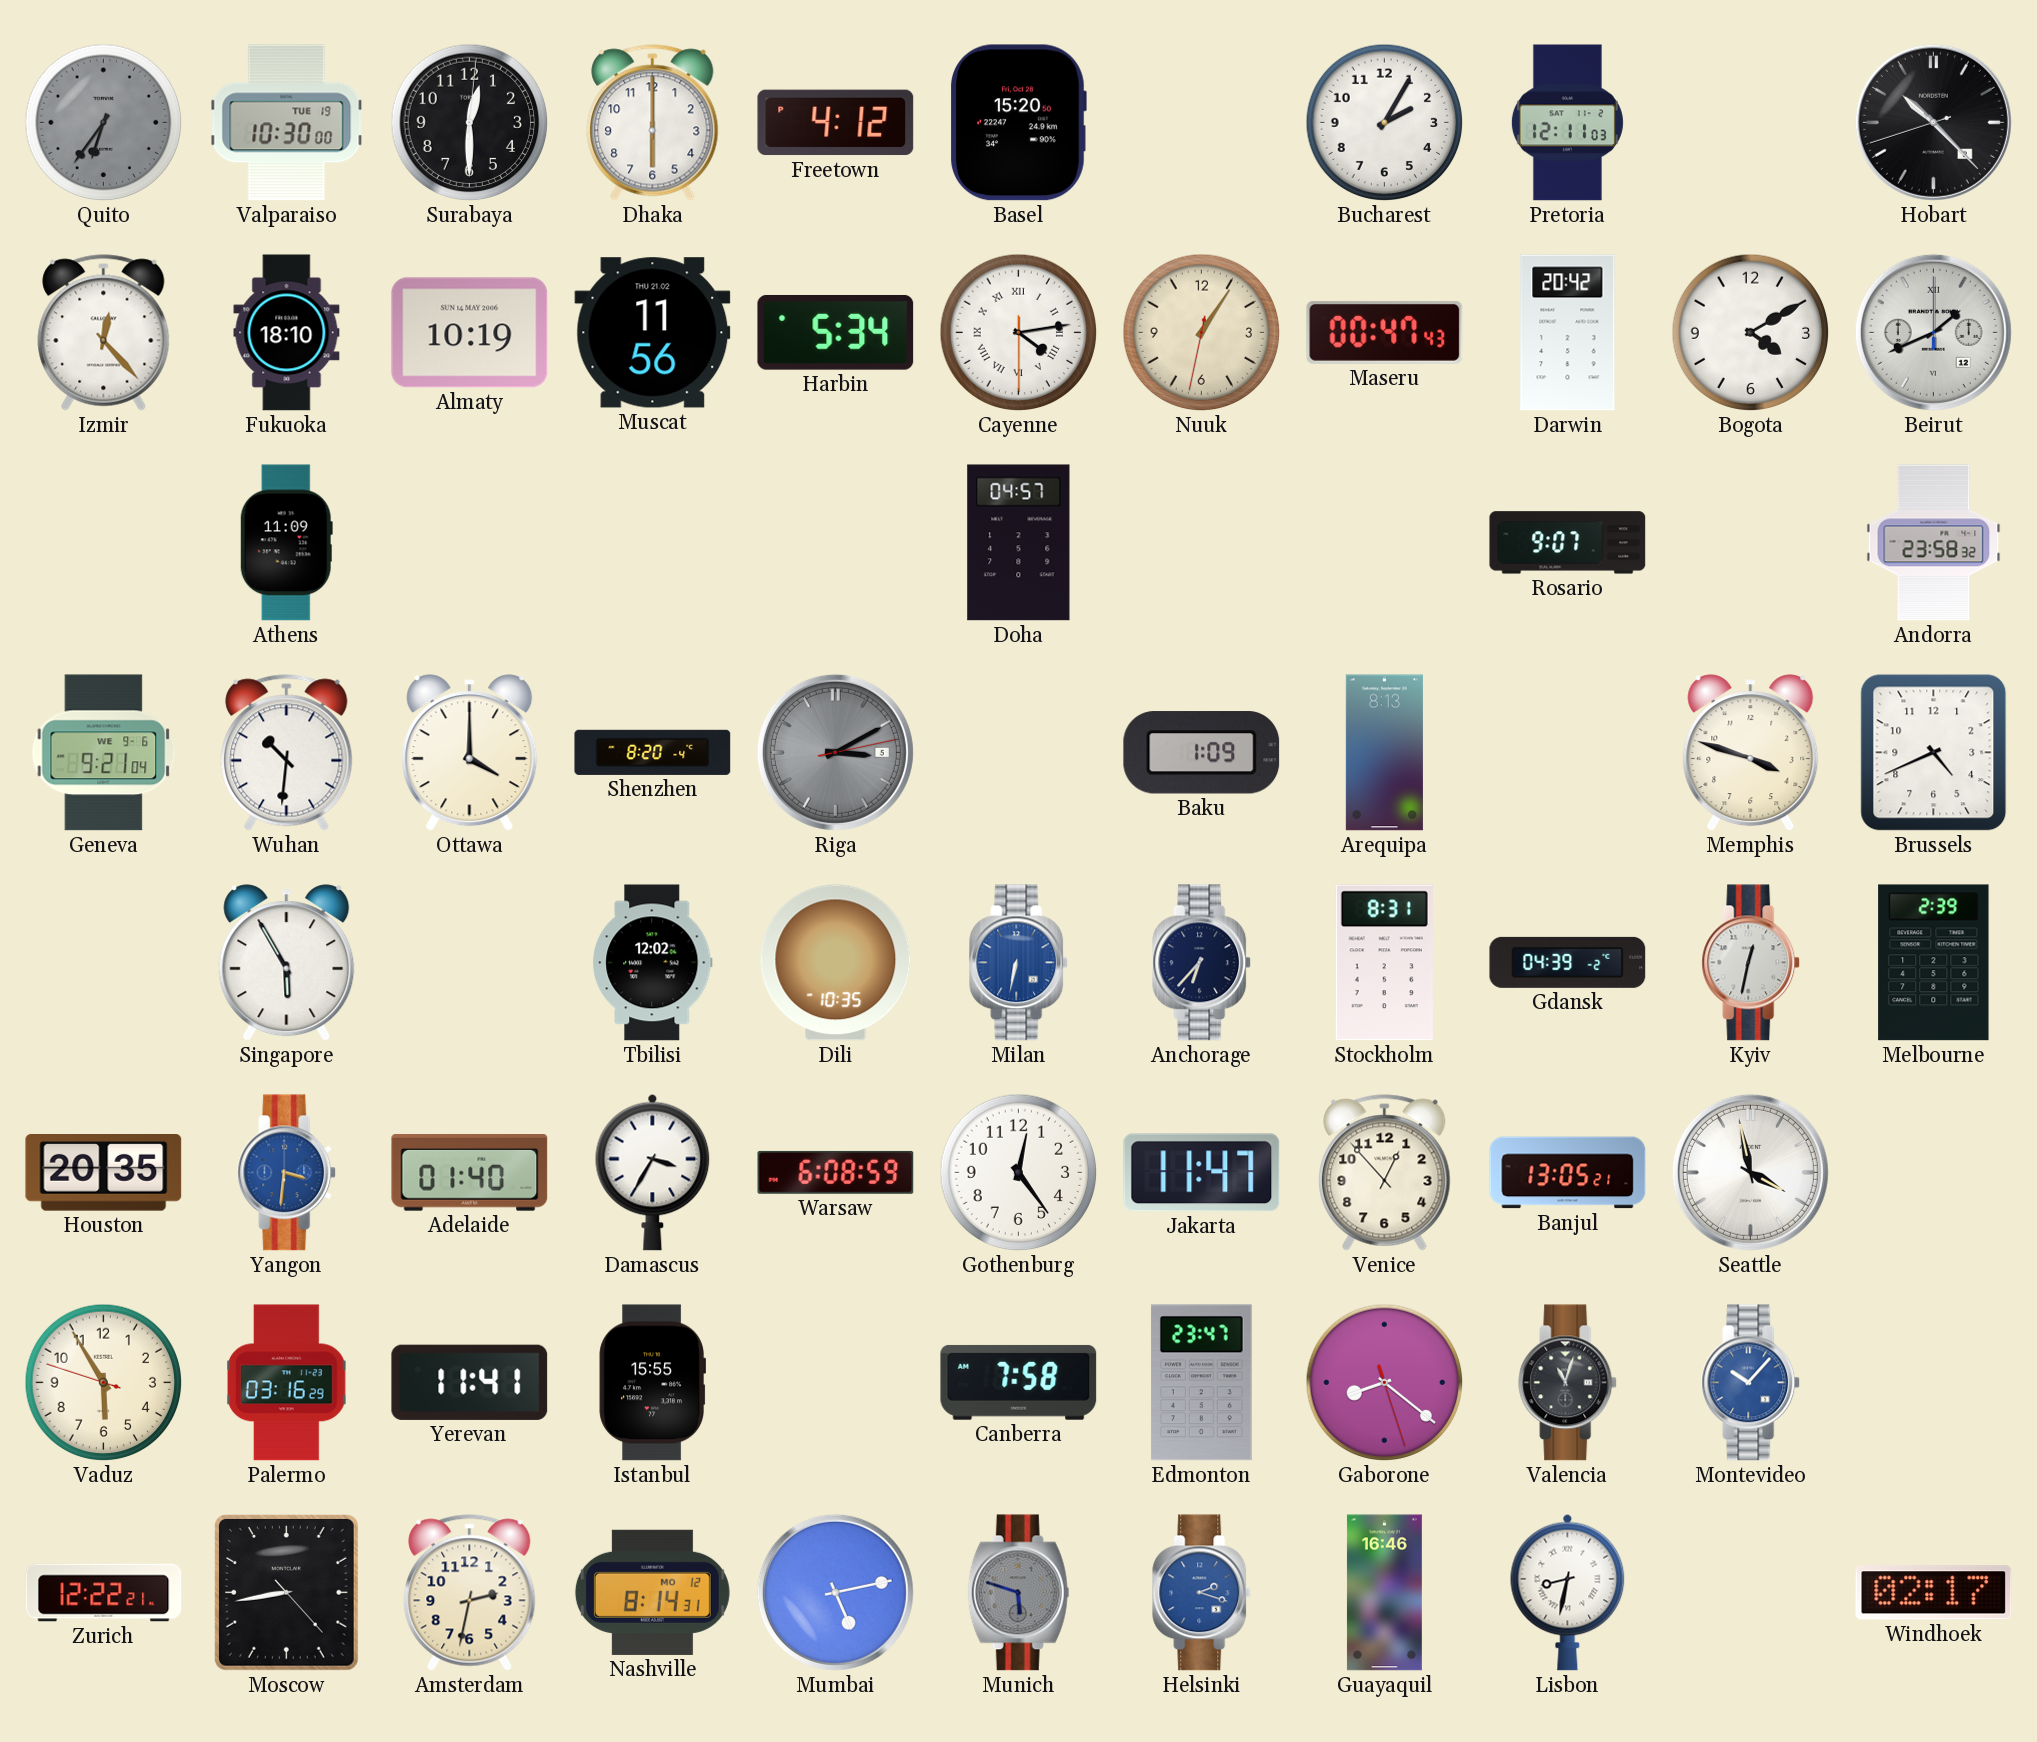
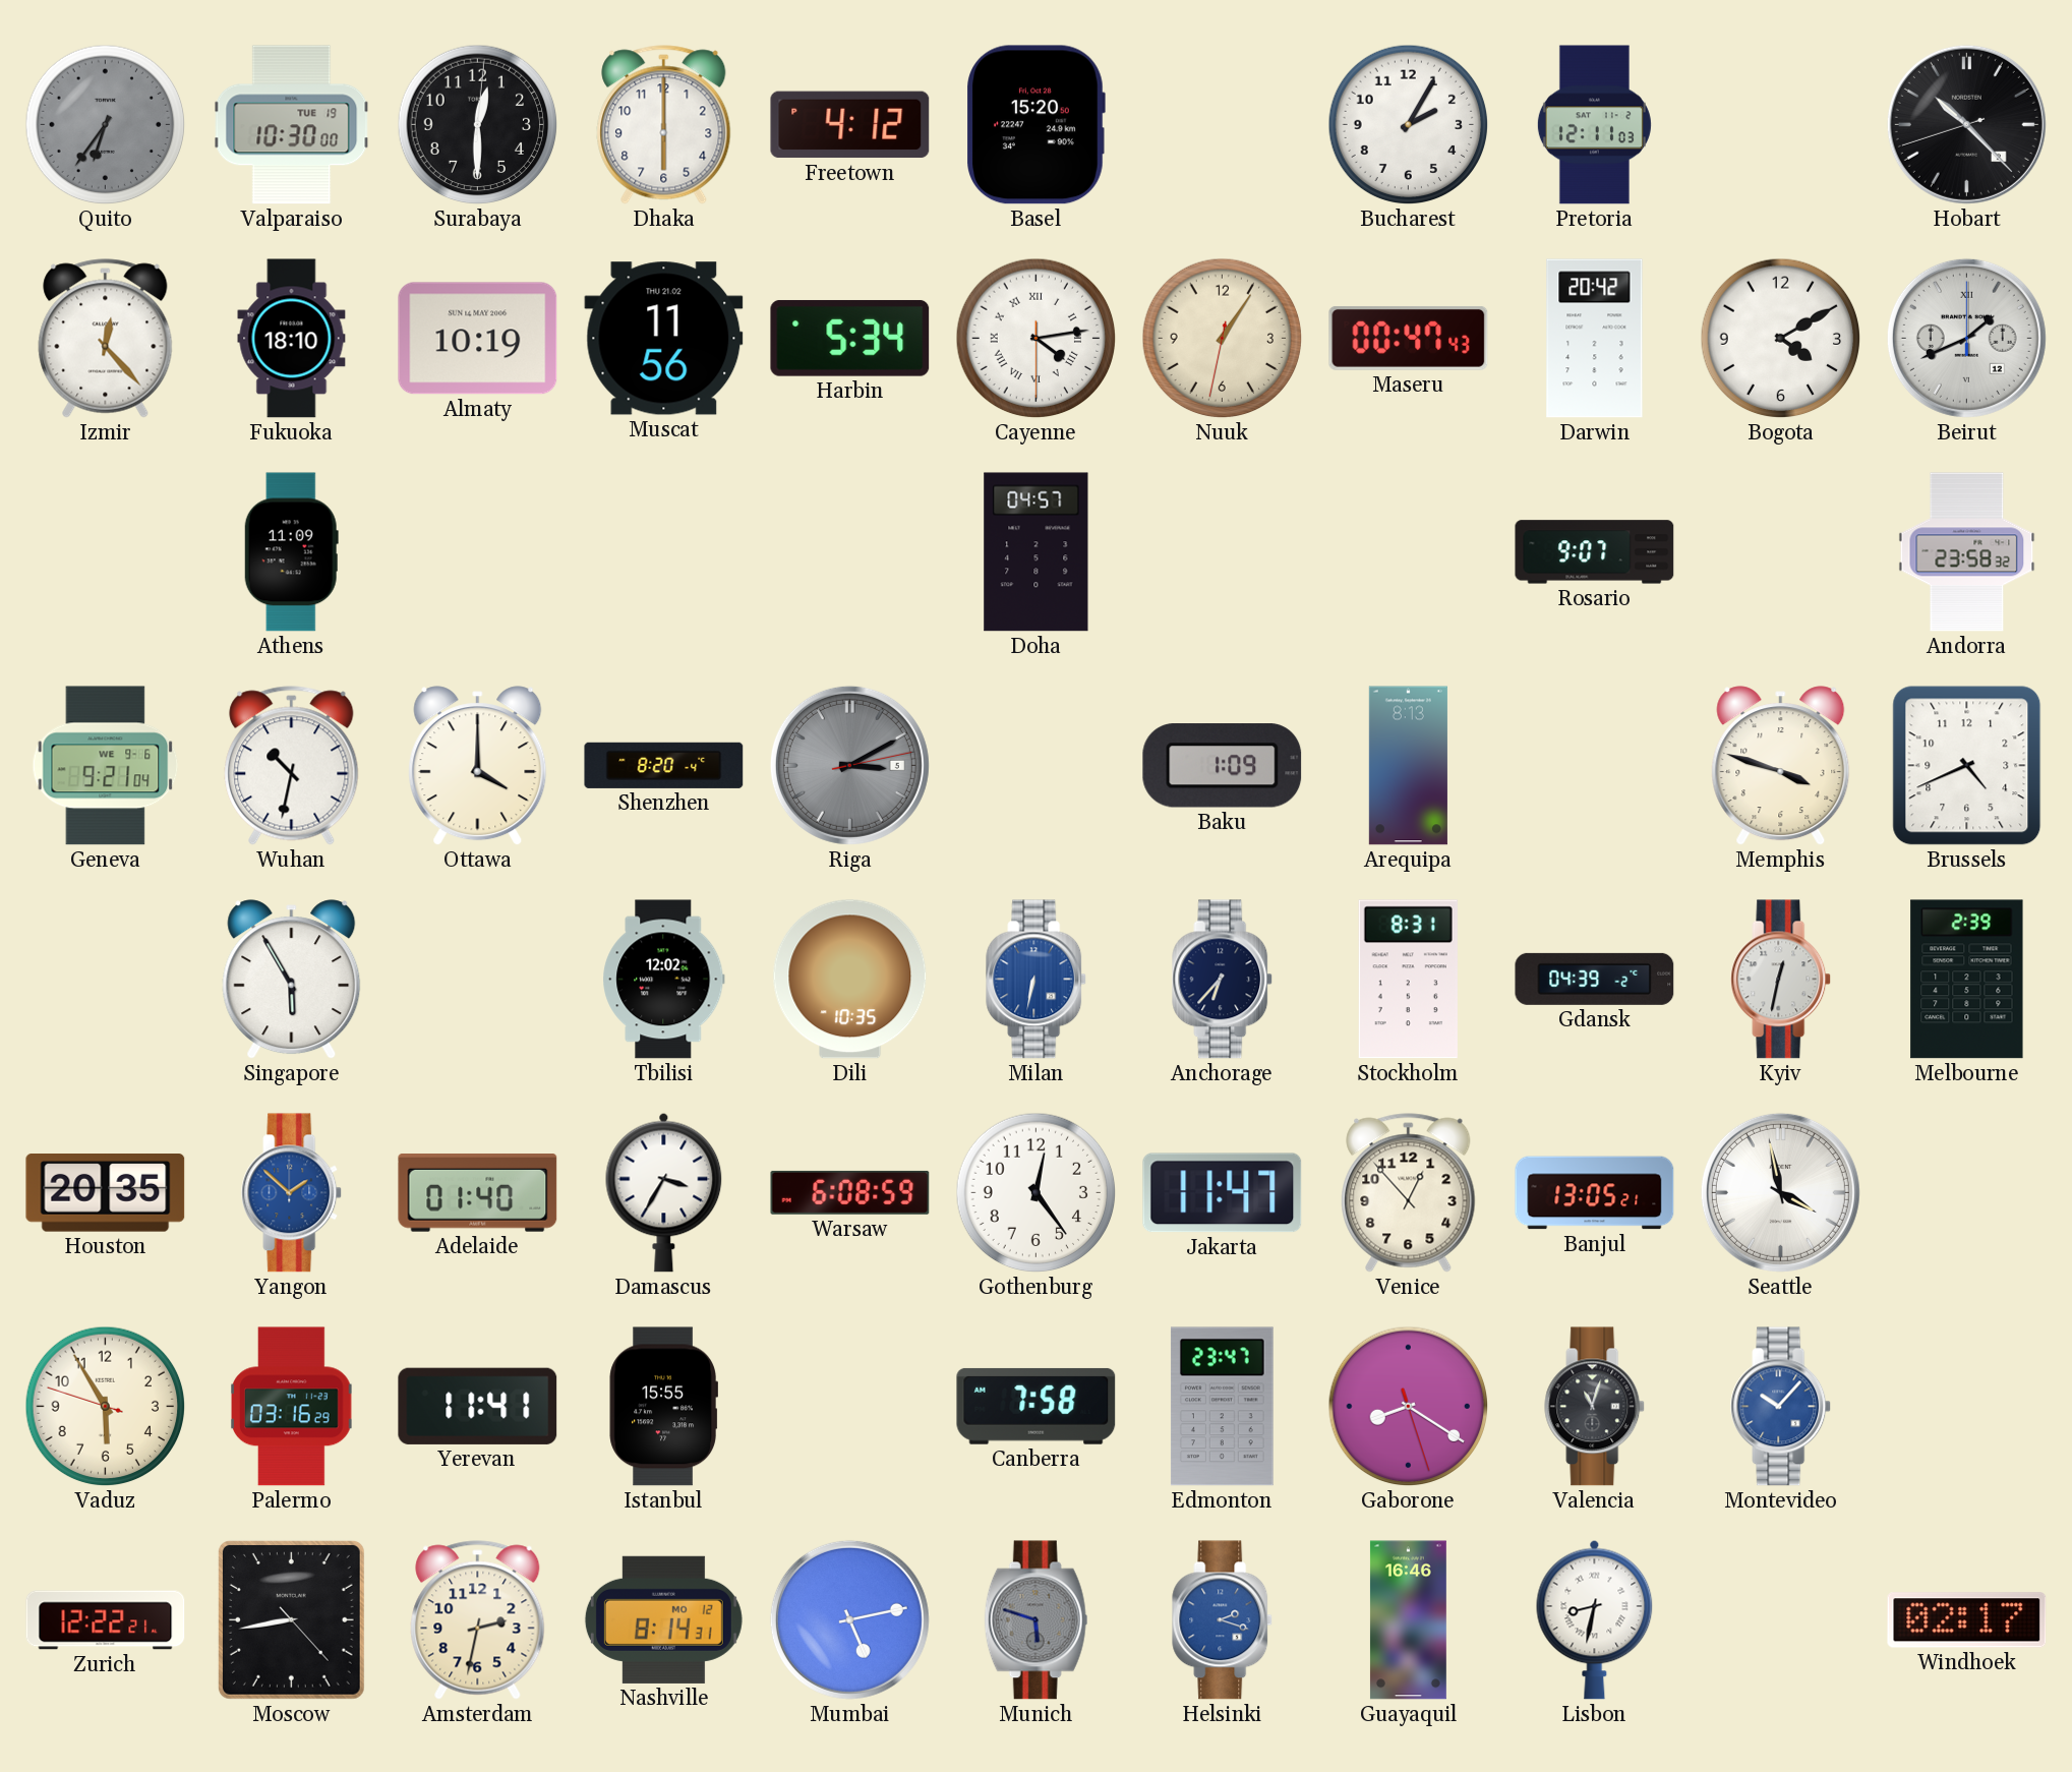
Wuhan: 10:31 -> 10:32
Yangon: 3:31 -> 1:52
Gaborone: 8:21 -> 8:20
